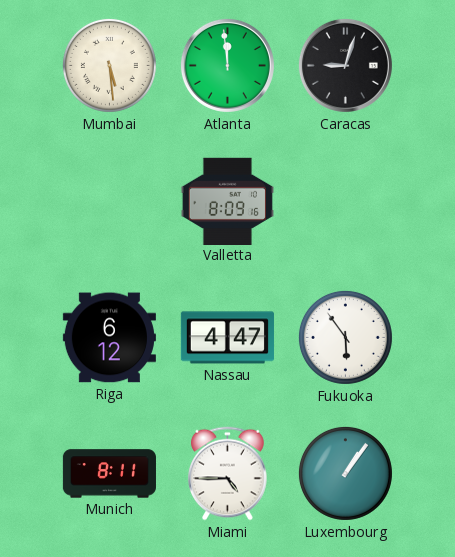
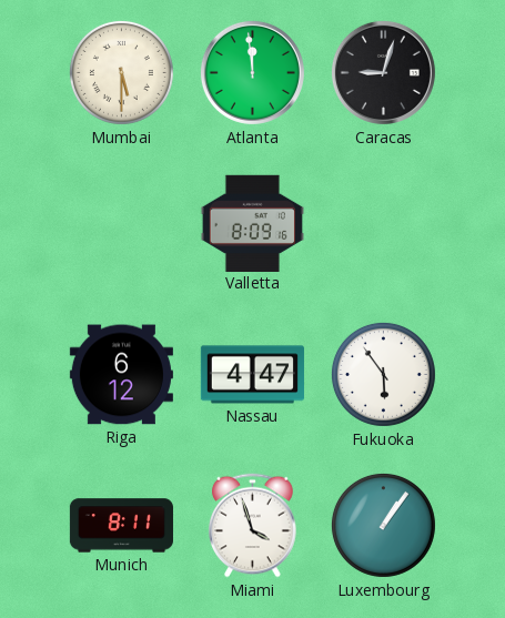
Mumbai: 5:29 -> 5:30
Miami: 4:45 -> 3:57
